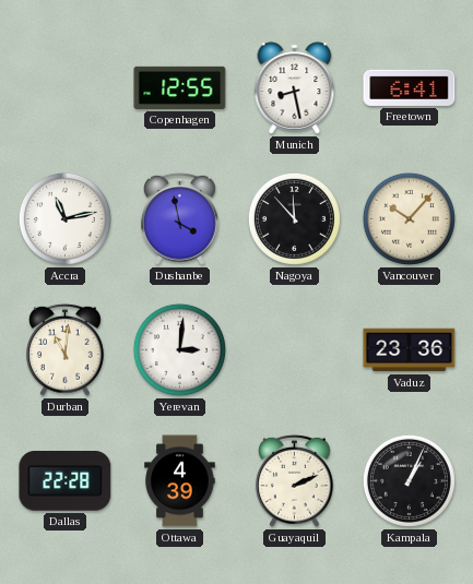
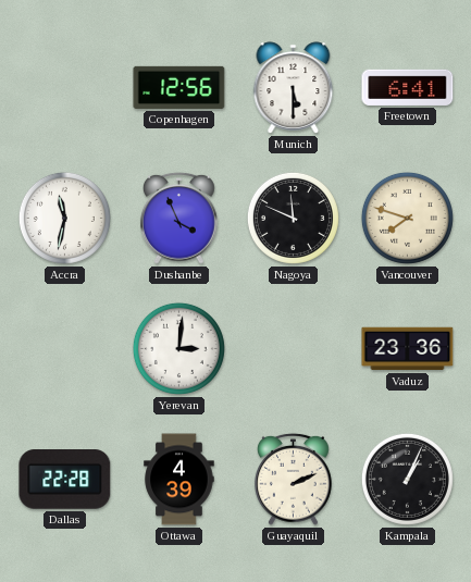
Copenhagen: 12:55 -> 12:56
Munich: 8:28 -> 5:30
Accra: 11:13 -> 11:32
Dushanbe: 3:58 -> 3:56
Nagoya: 11:53 -> 11:49
Vancouver: 10:07 -> 7:48
Durban: 11:01 -> none
